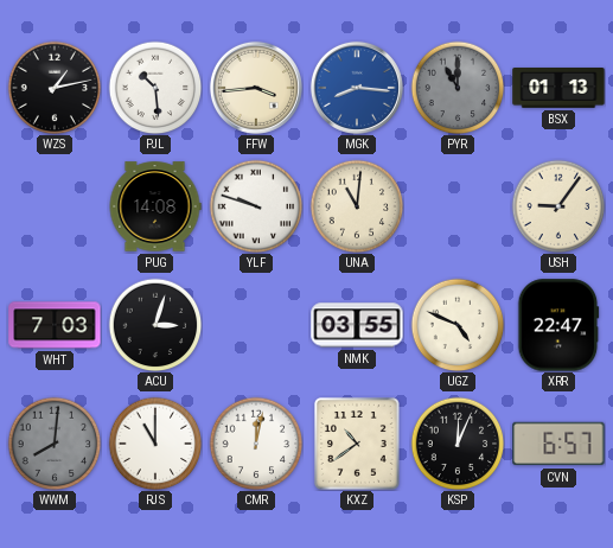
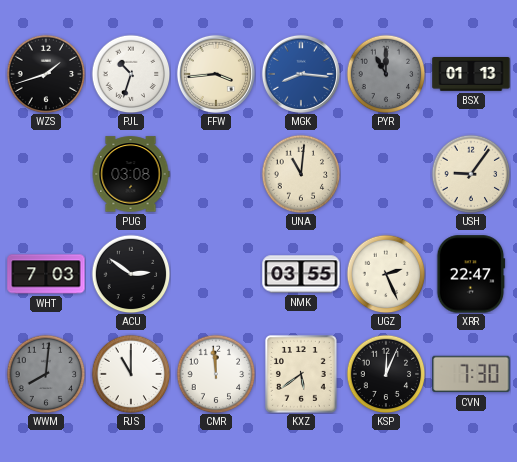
WZS: 1:13 -> 1:42
PJL: 10:29 -> 10:33
PUG: 14:08 -> 03:08
YLF: 9:48 -> none
ACU: 3:03 -> 2:51
UGZ: 4:49 -> 2:26
CMR: 12:02 -> 11:59
KXZ: 10:39 -> 5:39
CVN: 6:57 -> 7:30
